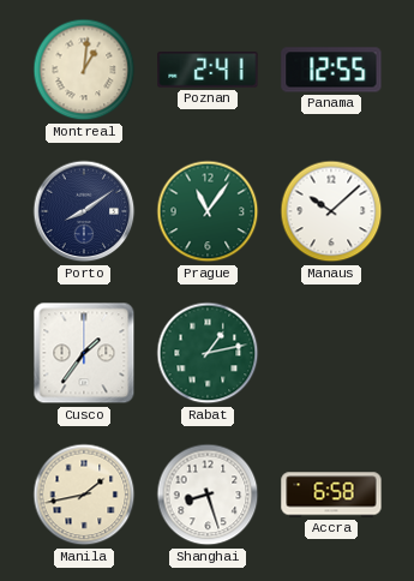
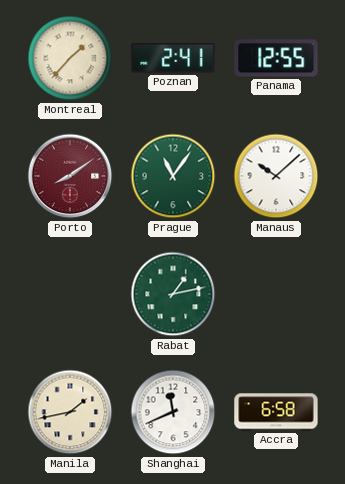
Montreal: 1:01 -> 1:37
Porto dial: navy -> burgundy
Cusco: 1:36 -> none
Shanghai: 8:27 -> 11:41
